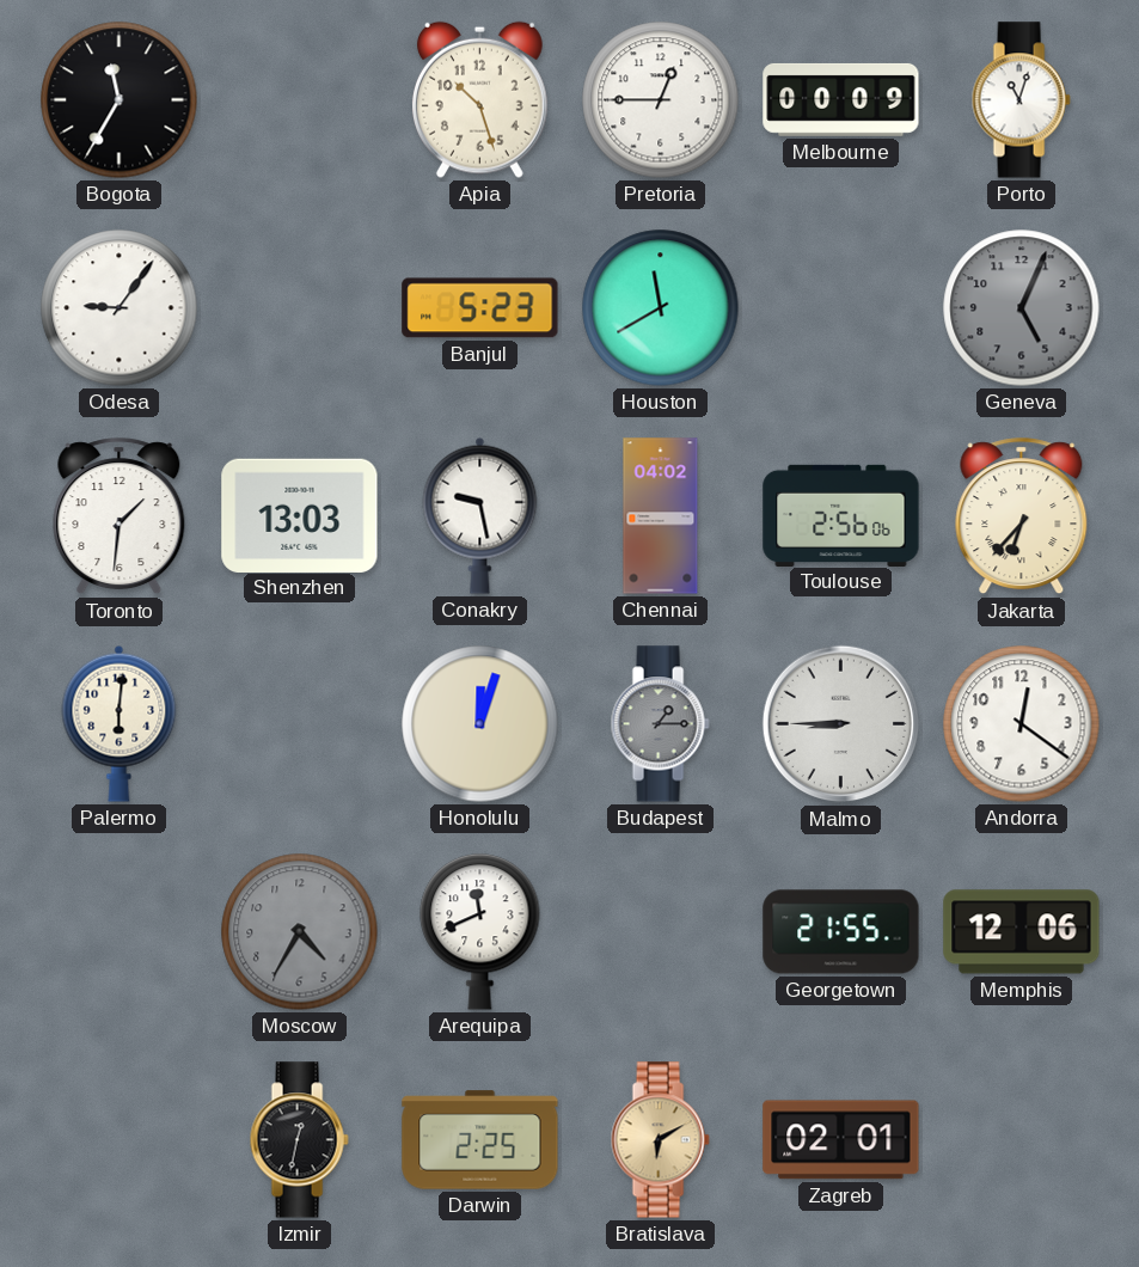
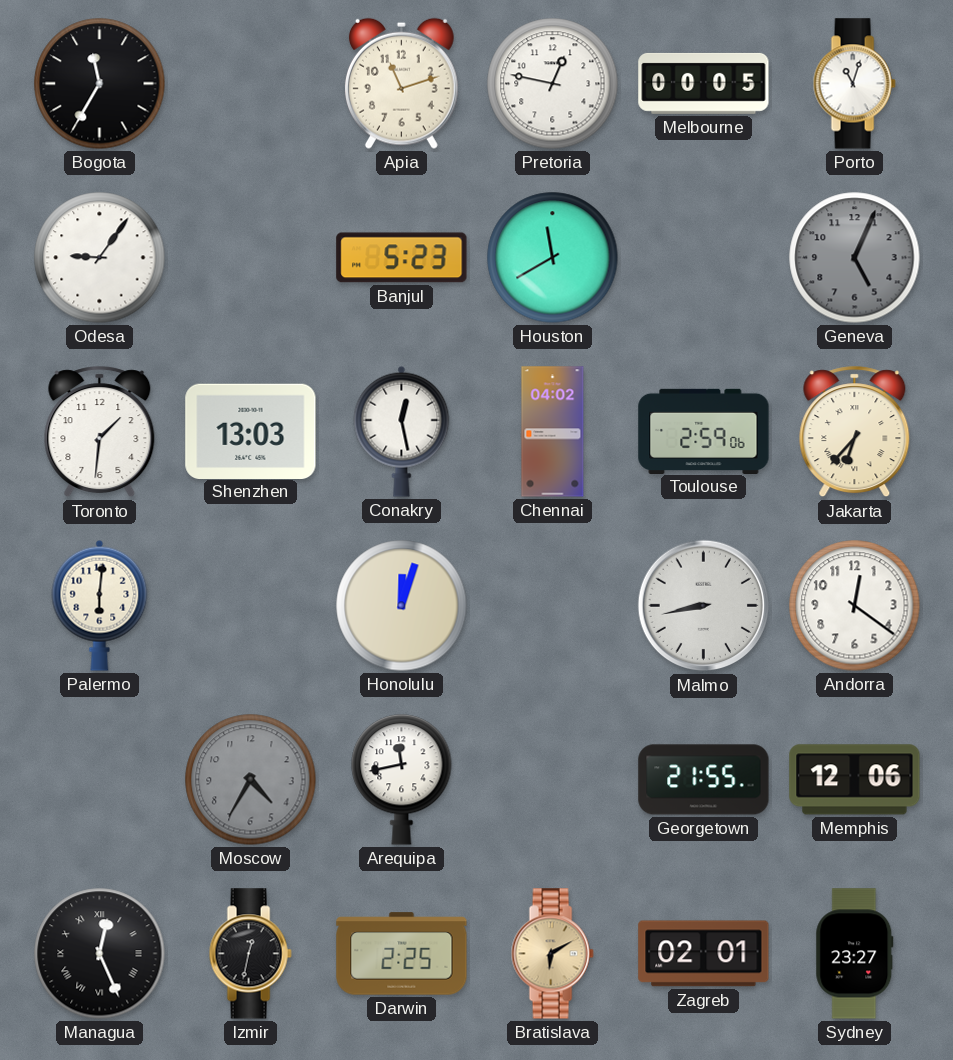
Apia: 10:27 -> 11:12
Pretoria: 12:45 -> 12:47
Melbourne: 00:09 -> 00:05
Conakry: 9:28 -> 12:28
Toulouse: 2:56 -> 2:59
Budapest: 1:15 -> none
Malmo: 8:45 -> 8:43
Arequipa: 11:41 -> 11:43
Managua: none -> 12:26
Sydney: none -> 23:27
